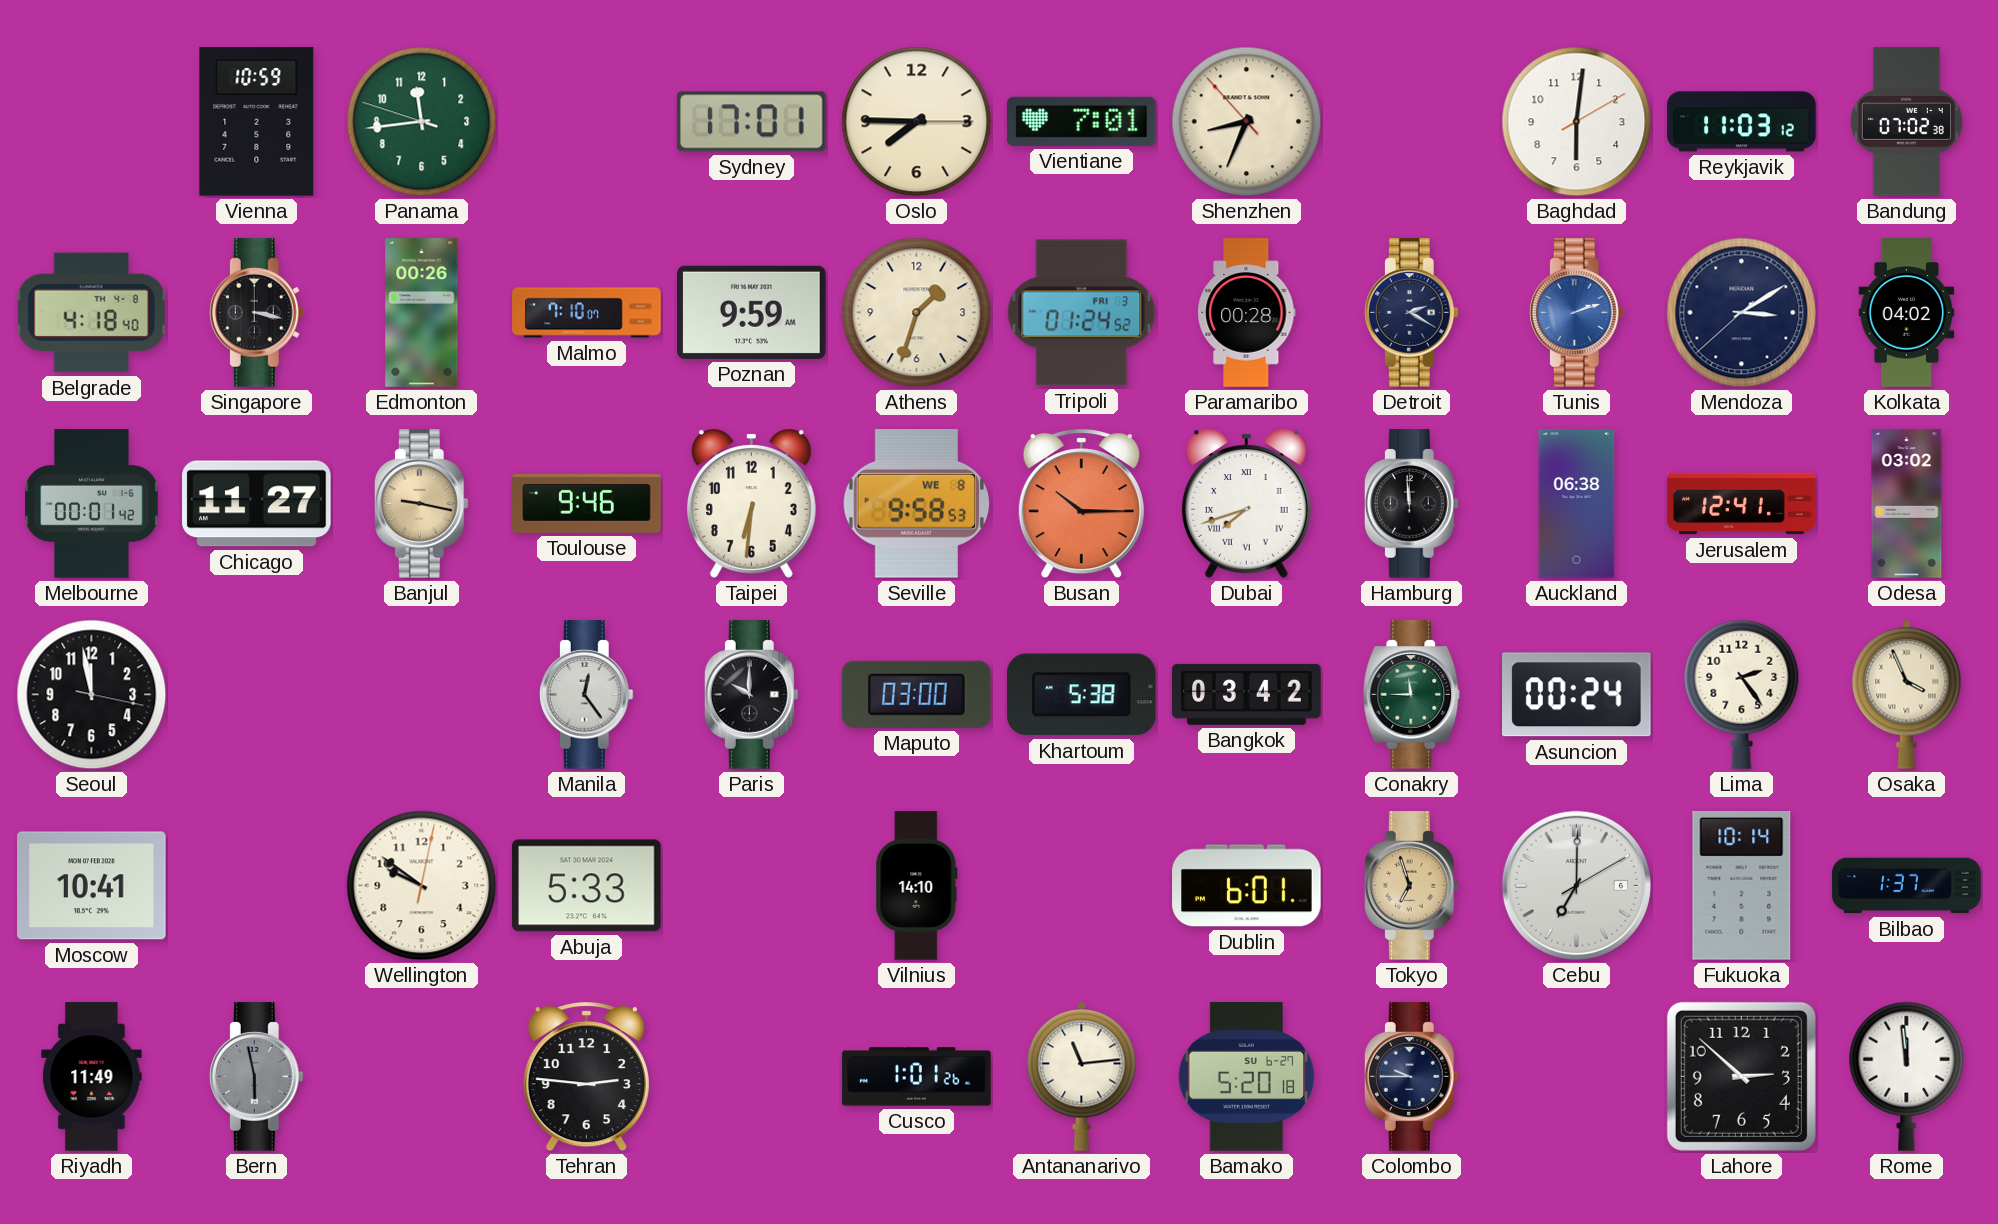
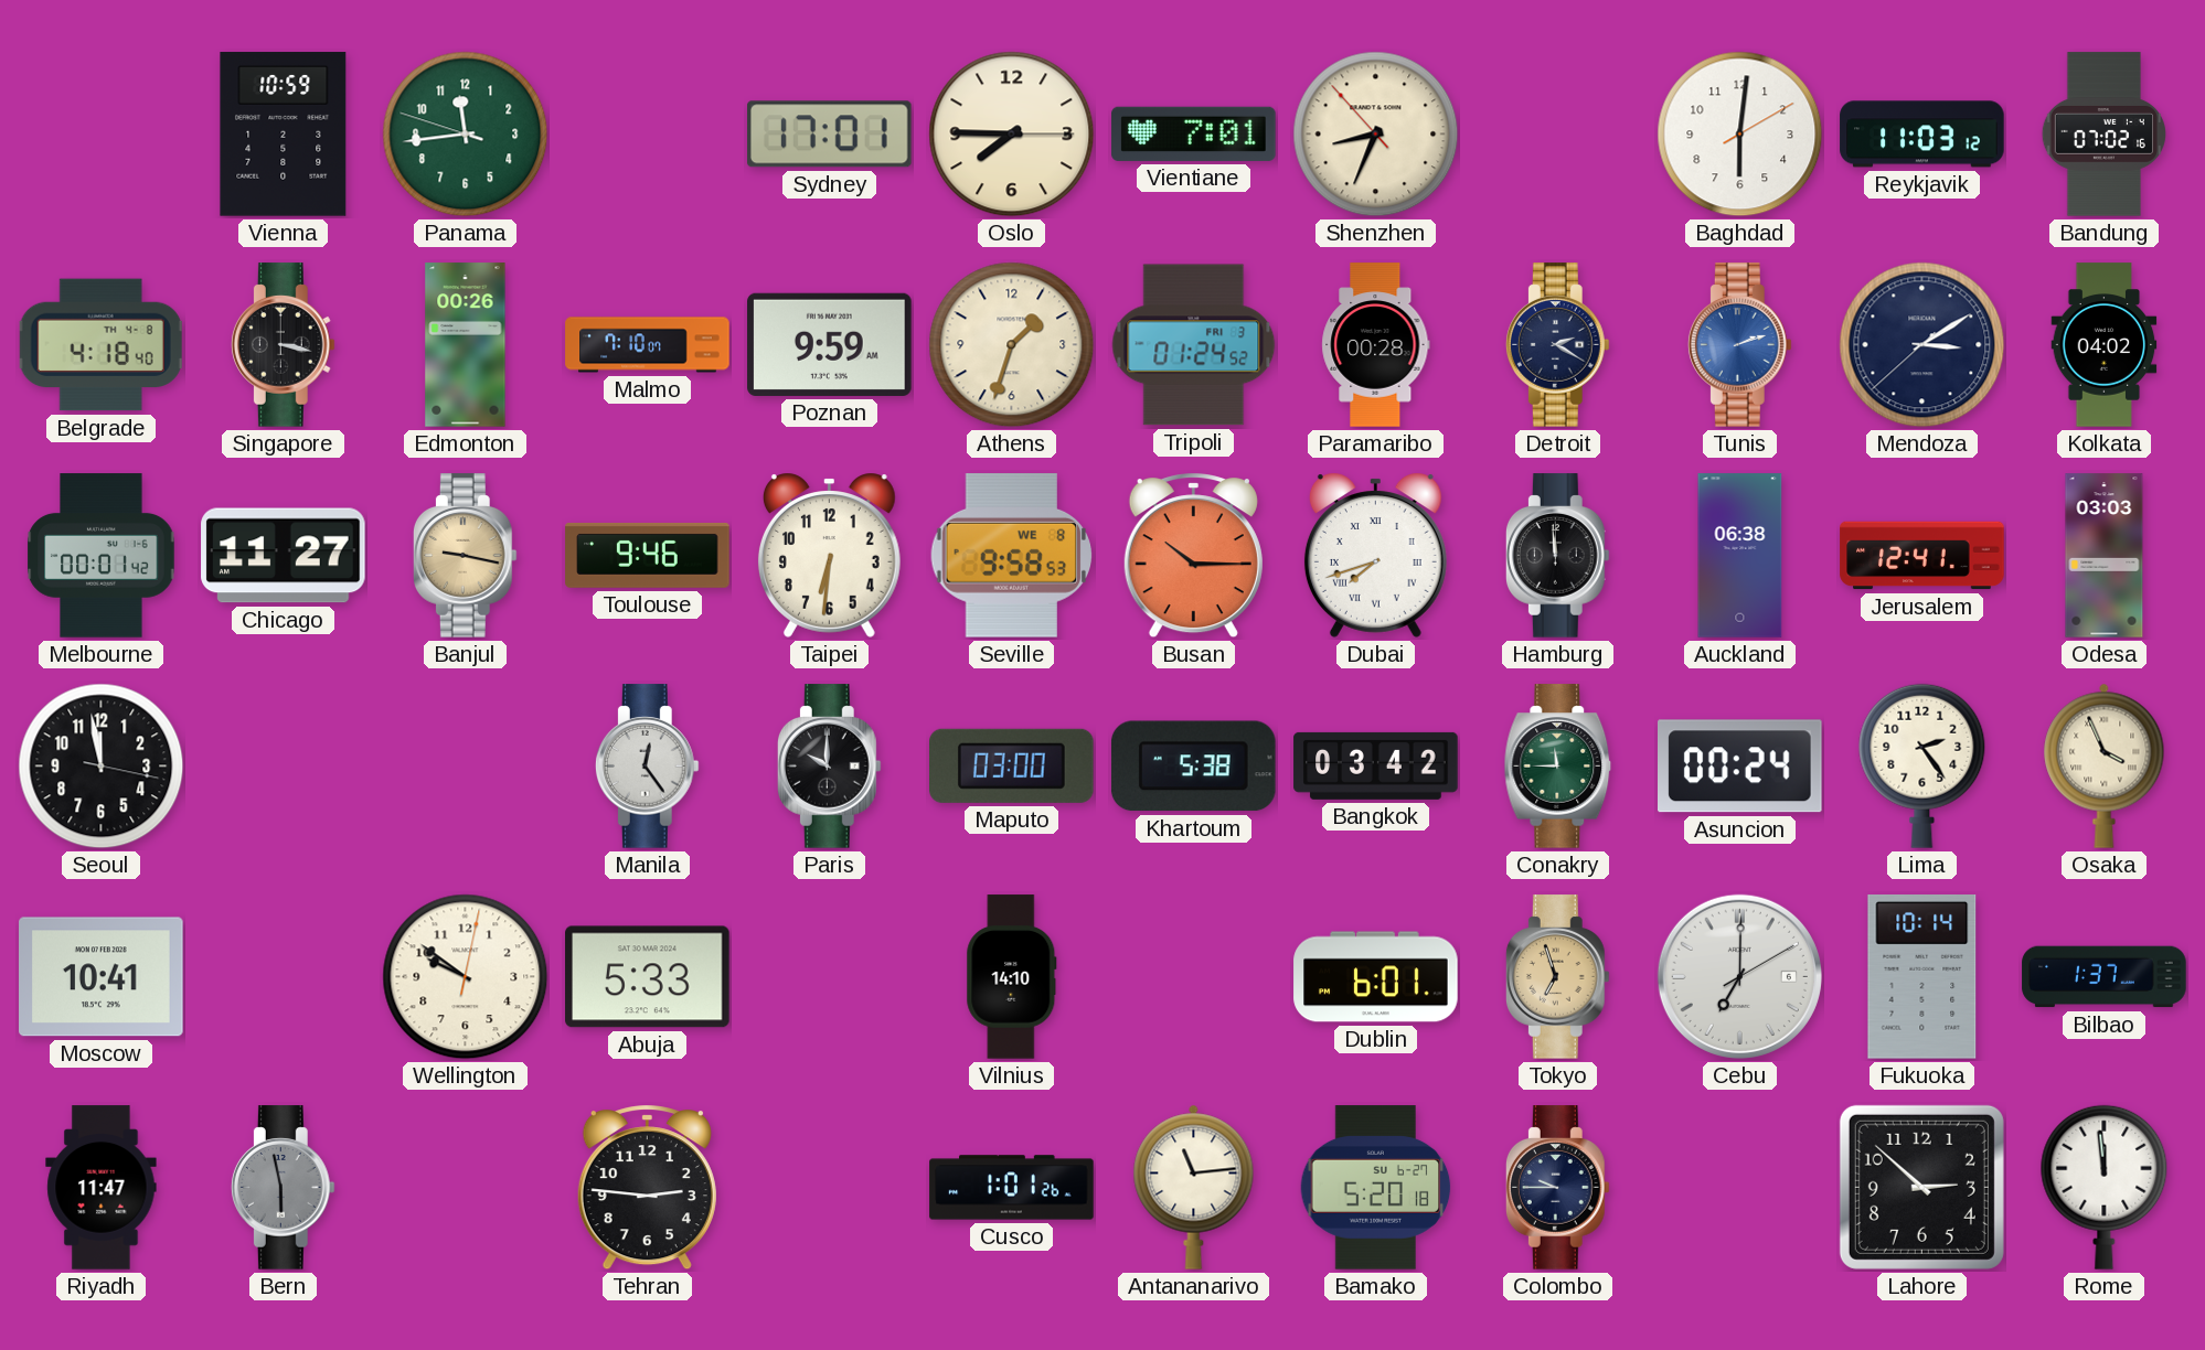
Bandung: 07:02:38 -> 07:02:16
Odesa: 03:02 -> 03:03
Riyadh: 11:49 -> 11:47
